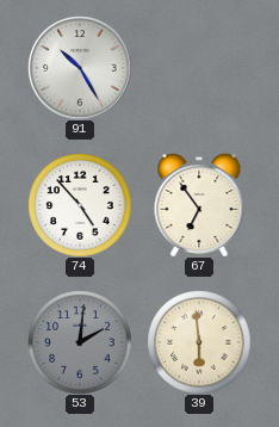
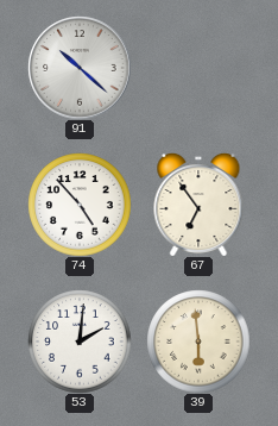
91: 10:25 -> 10:22
53 dial: grey -> white
